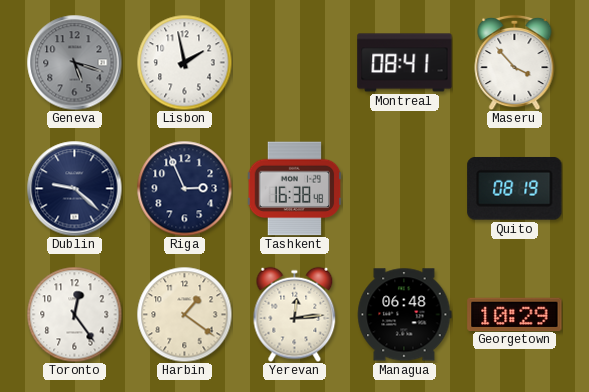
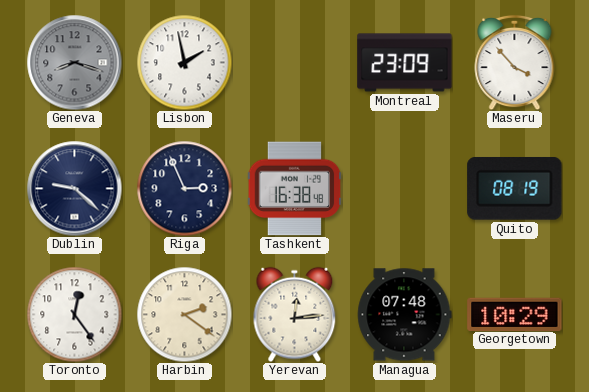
Geneva: 5:18 -> 8:18
Montreal: 08:41 -> 23:09
Harbin: 1:21 -> 2:21
Managua: 06:48 -> 07:48
